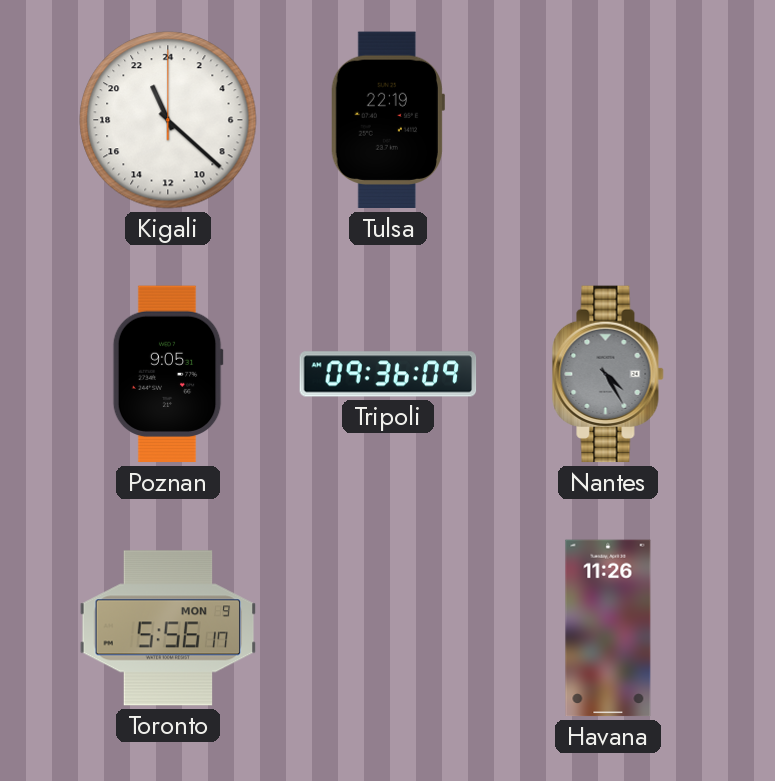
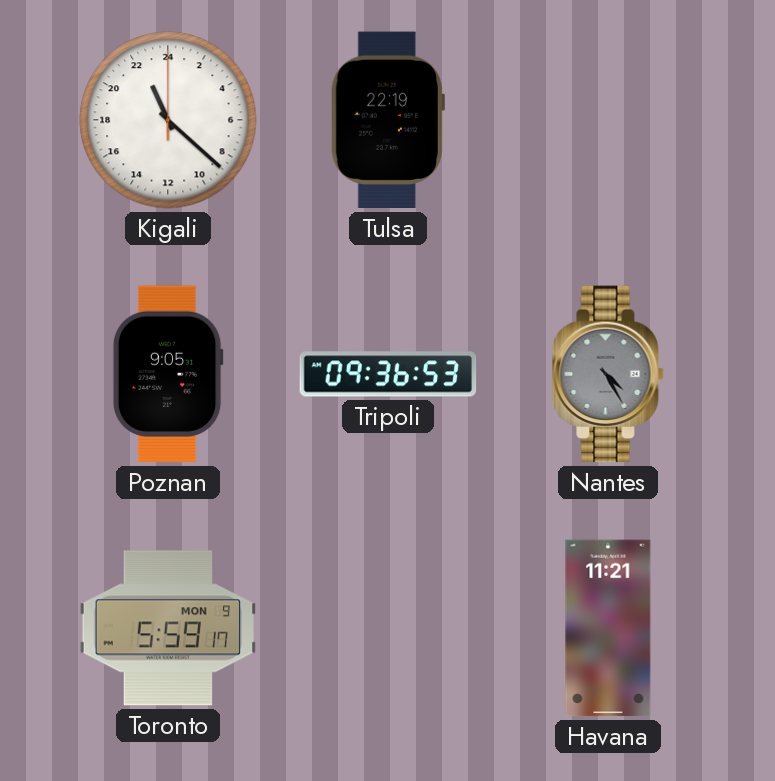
Tripoli: 09:36:09 -> 09:36:53
Toronto: 5:56 -> 5:59
Havana: 11:26 -> 11:21
